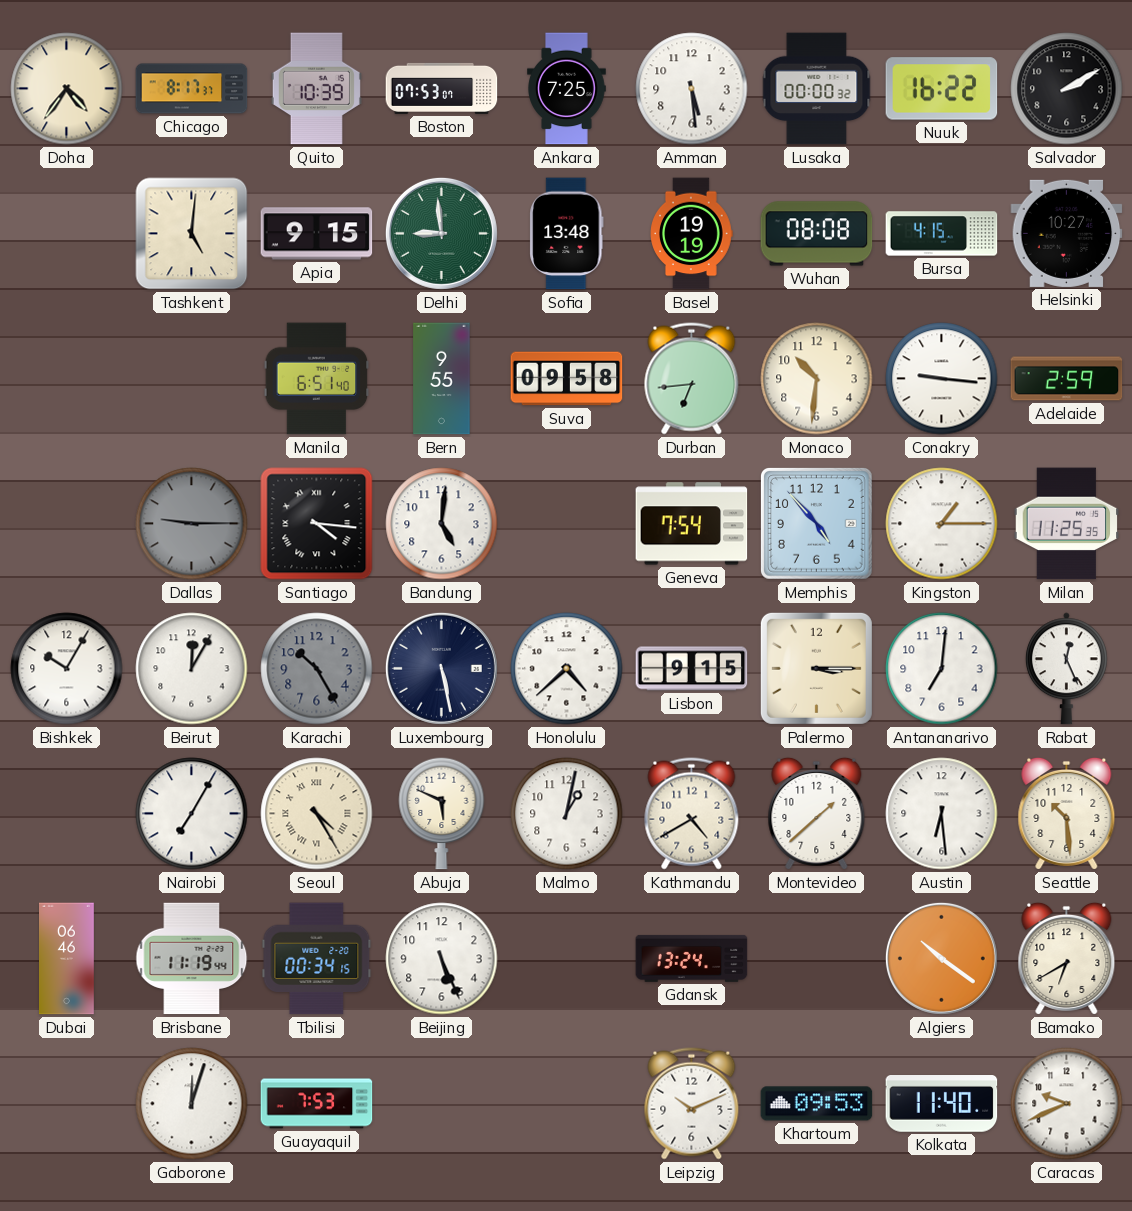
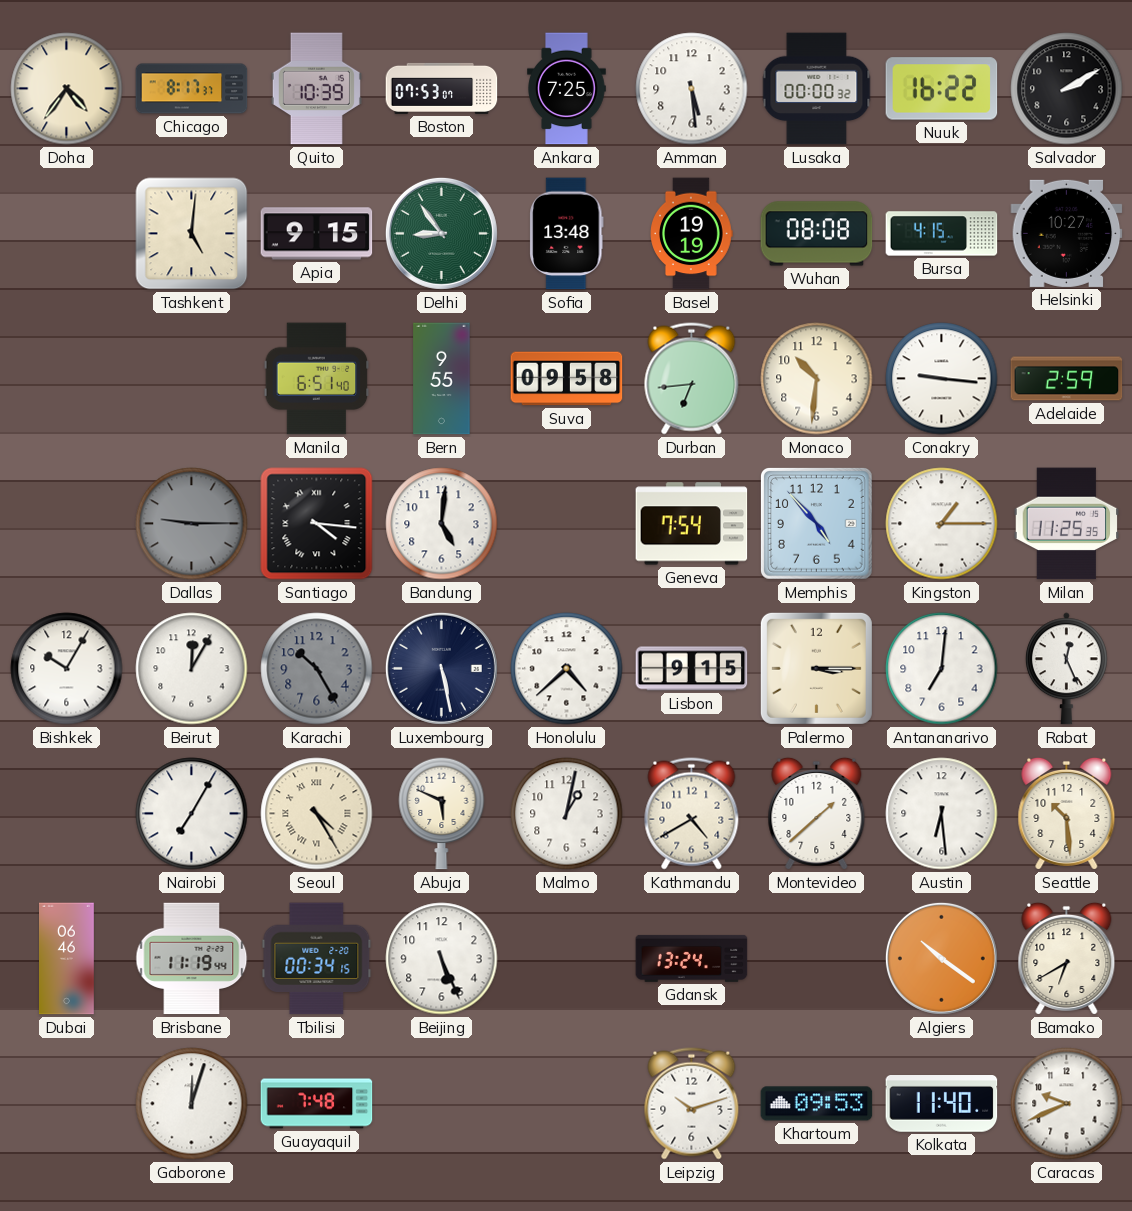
Delhi: 8:59 -> 8:54
Guayaquil: 7:53 -> 7:48
Leipzig: 10:11 -> 10:12
